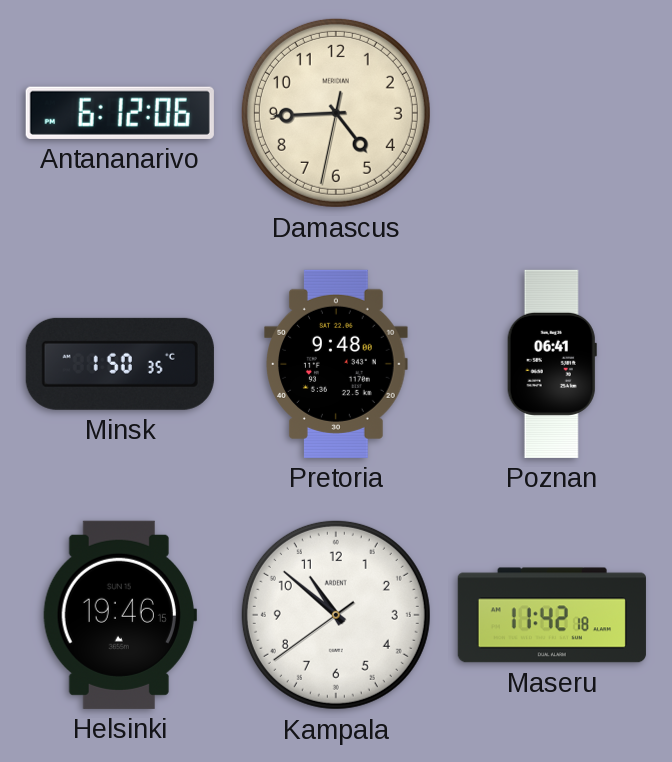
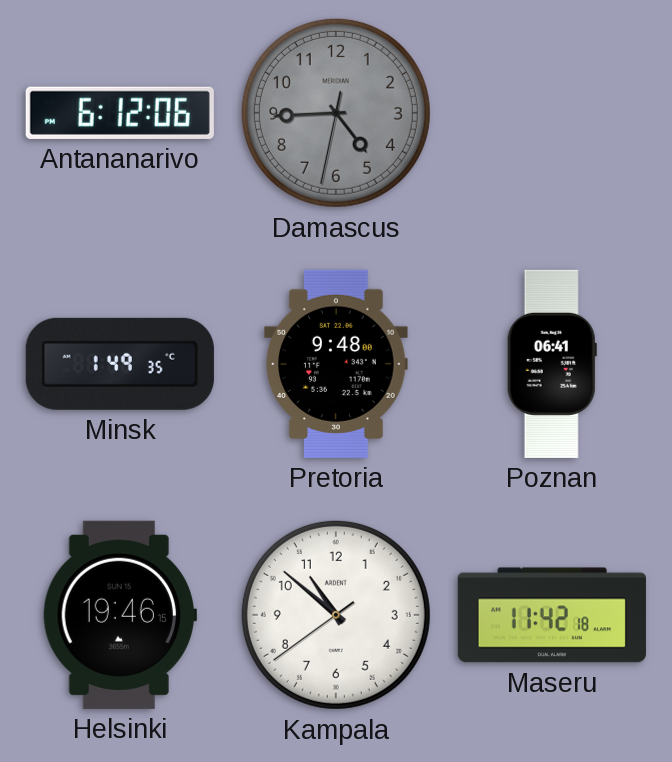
Damascus dial: cream -> grey
Minsk: 1:50 -> 1:49
